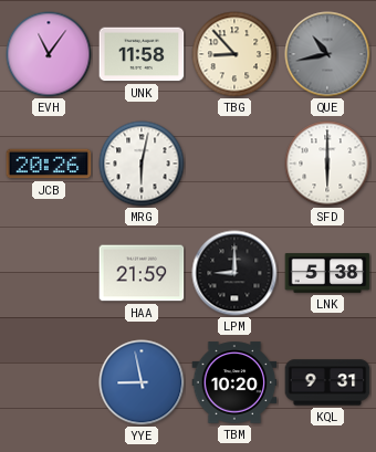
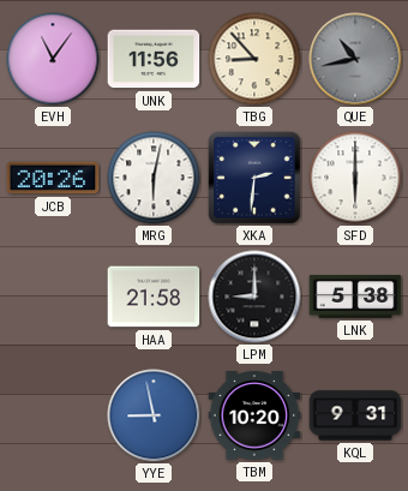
UNK: 11:58 -> 11:56
XKA: none -> 2:31
HAA: 21:59 -> 21:58
